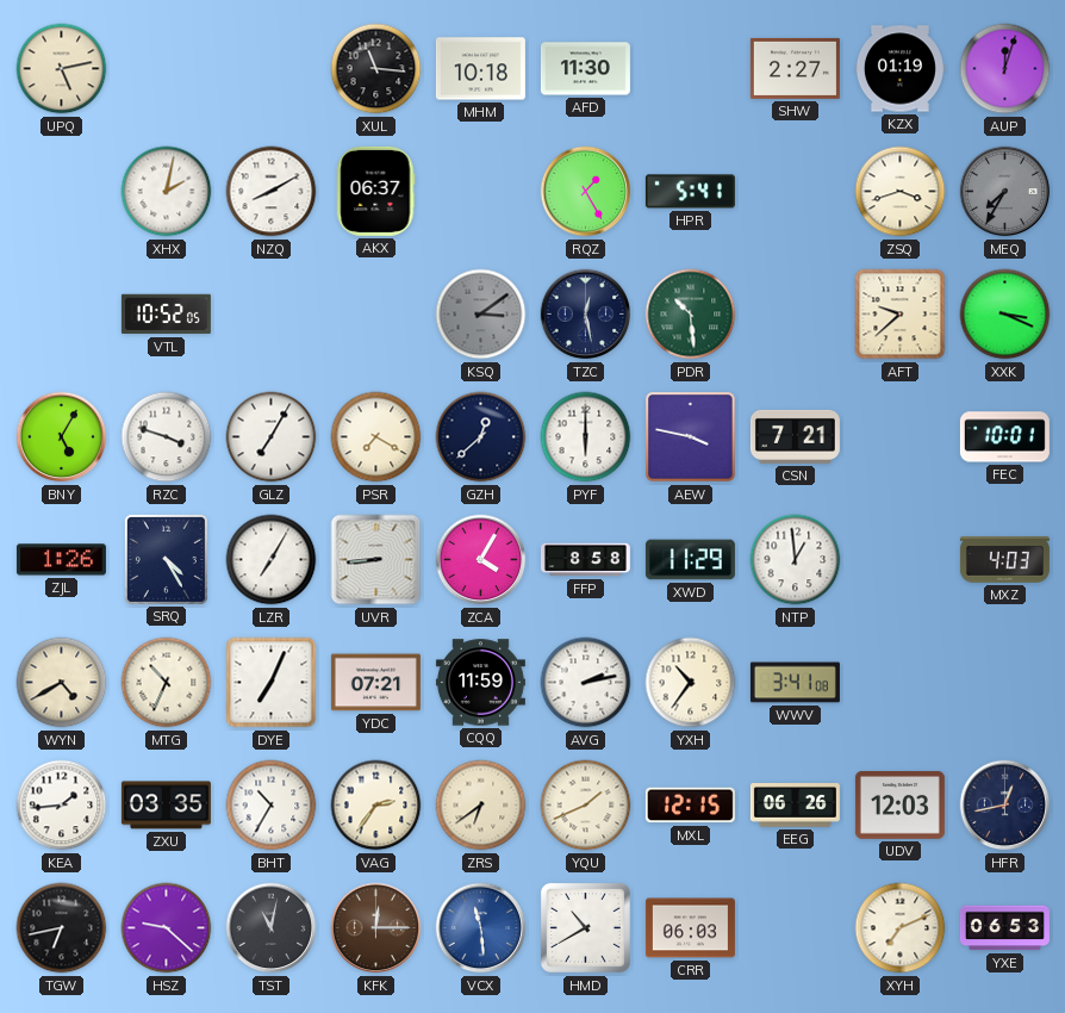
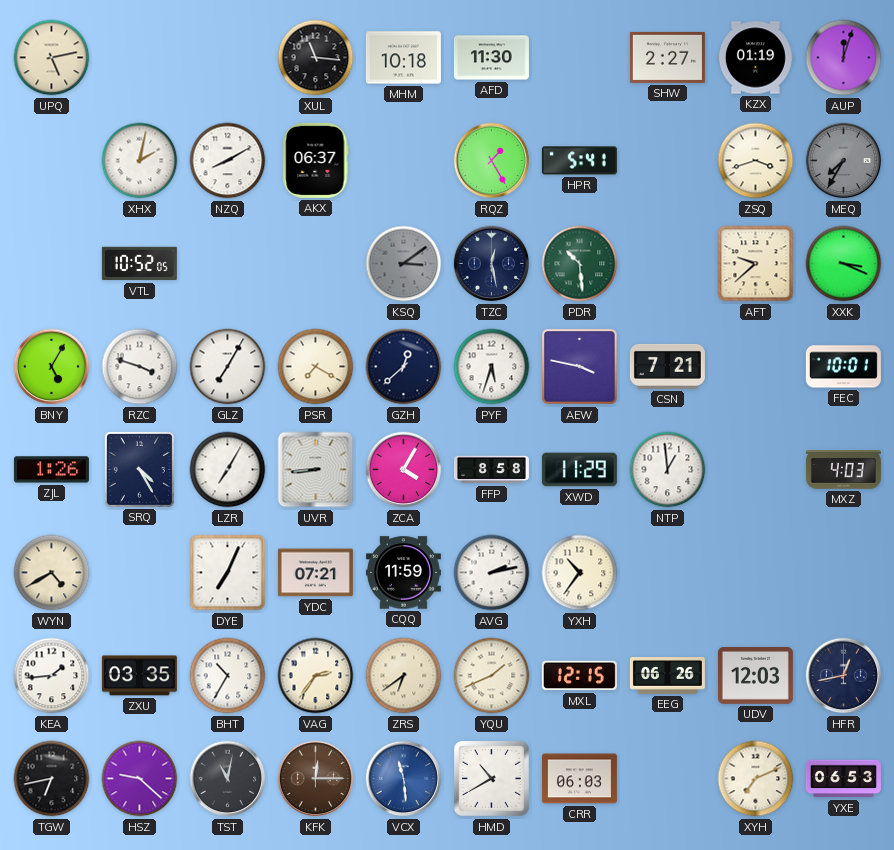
PYF: 6:00 -> 5:33
MTG: 10:34 -> none
WWV: 3:41 -> none
